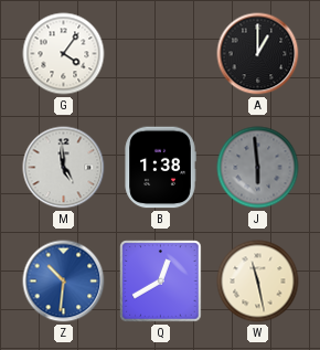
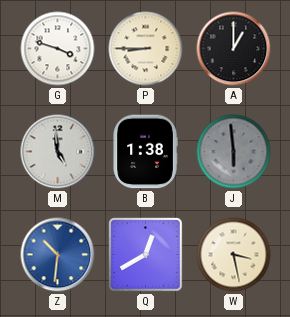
G: 4:06 -> 3:48
P: none -> 8:45
W: 11:28 -> 3:28
